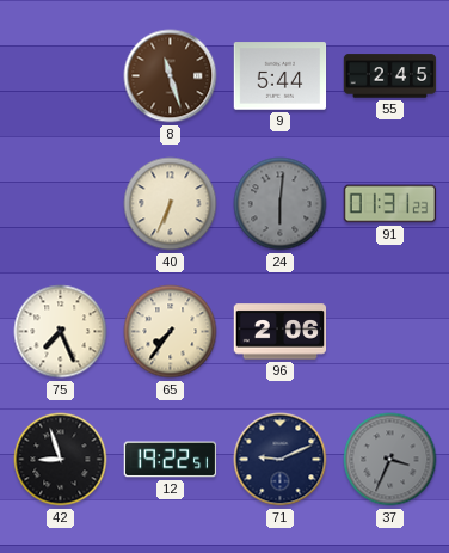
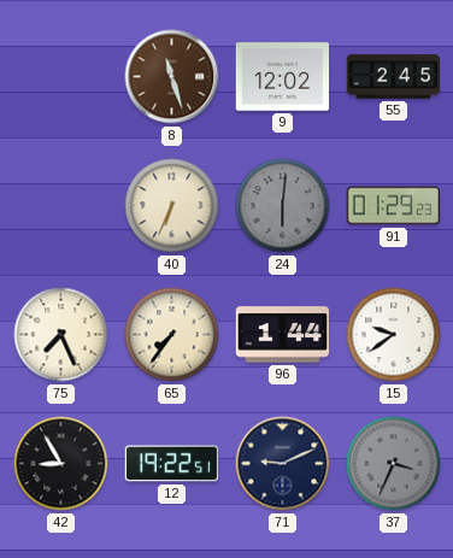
9: 5:44 -> 12:02
91: 01:31 -> 01:29
96: 2:06 -> 1:44
15: none -> 9:39
42: 8:57 -> 8:55
